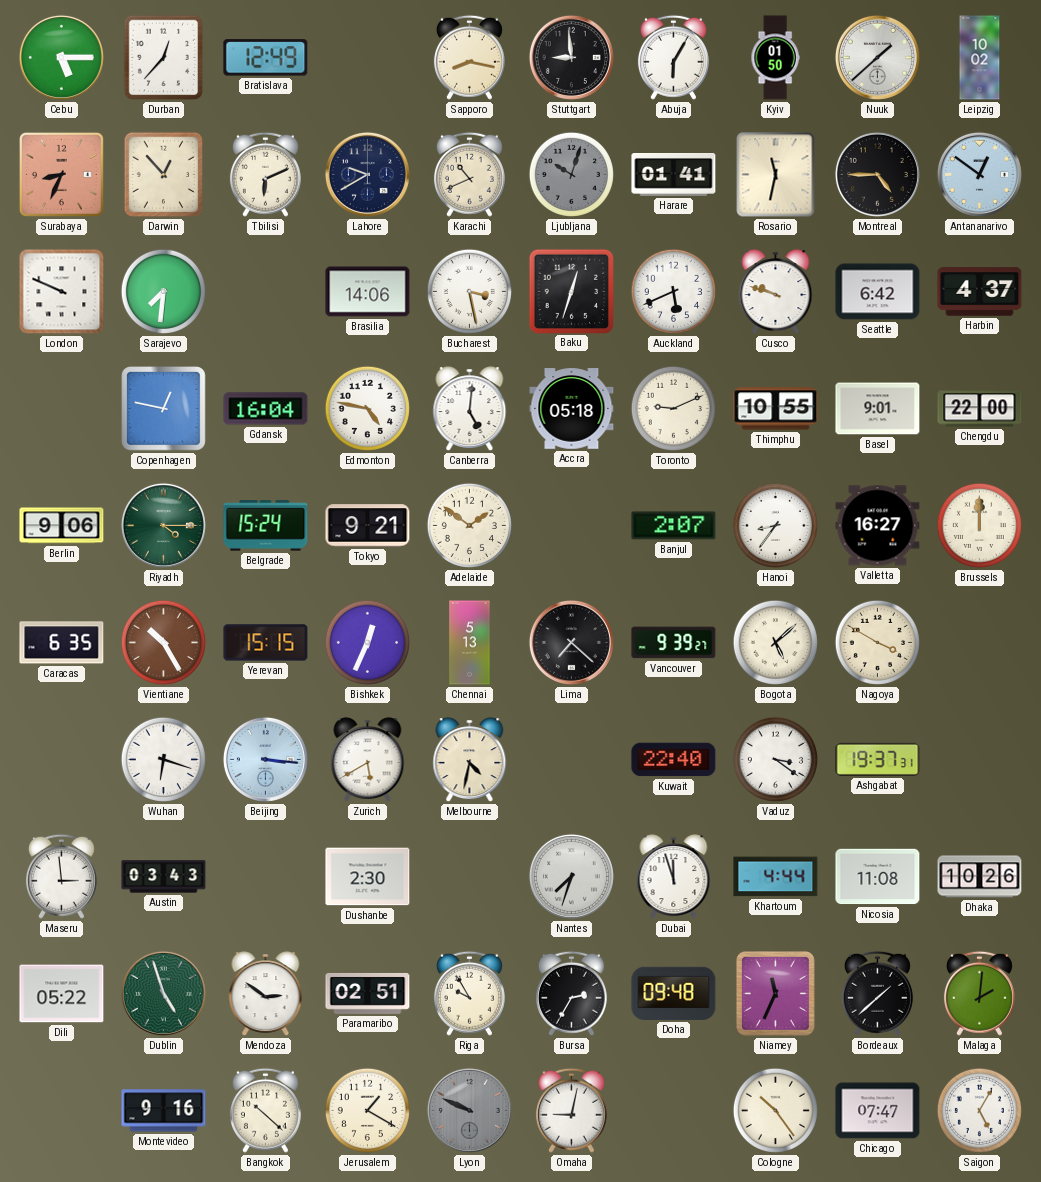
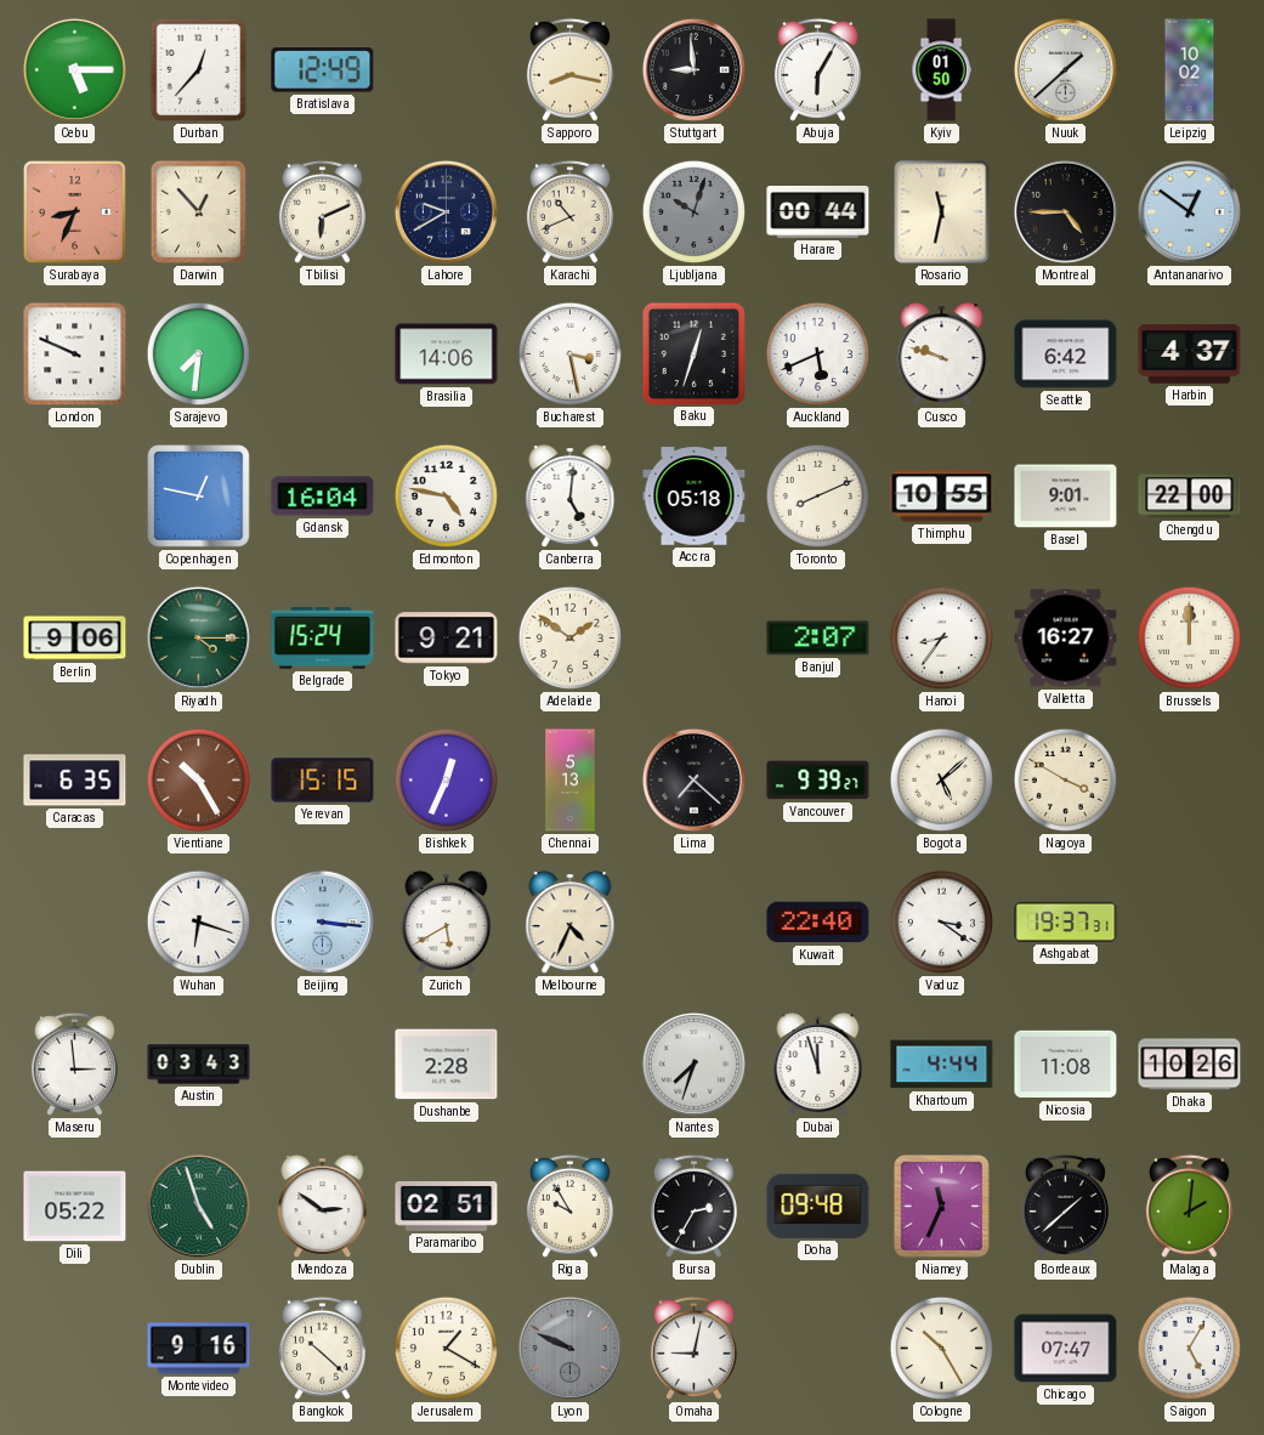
Harare: 01:41 -> 00:44
Toronto: 9:11 -> 8:11
Melbourne: 4:32 -> 4:34
Dushanbe: 2:30 -> 2:28
Cologne: 10:24 -> 10:25
